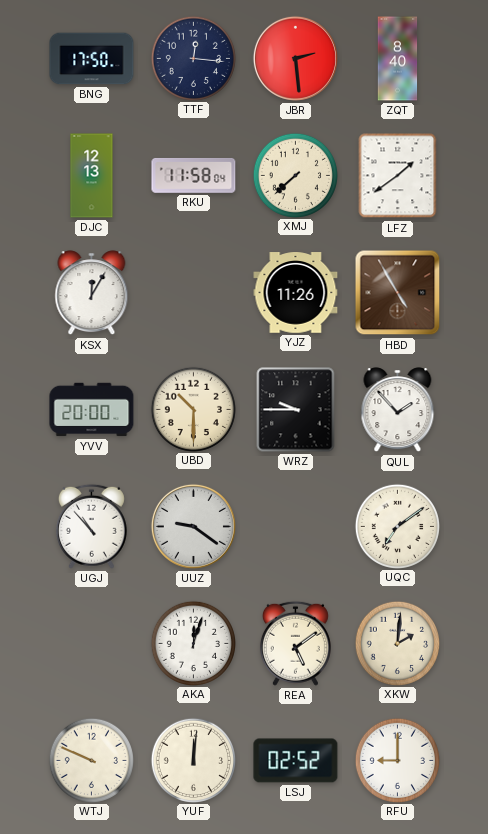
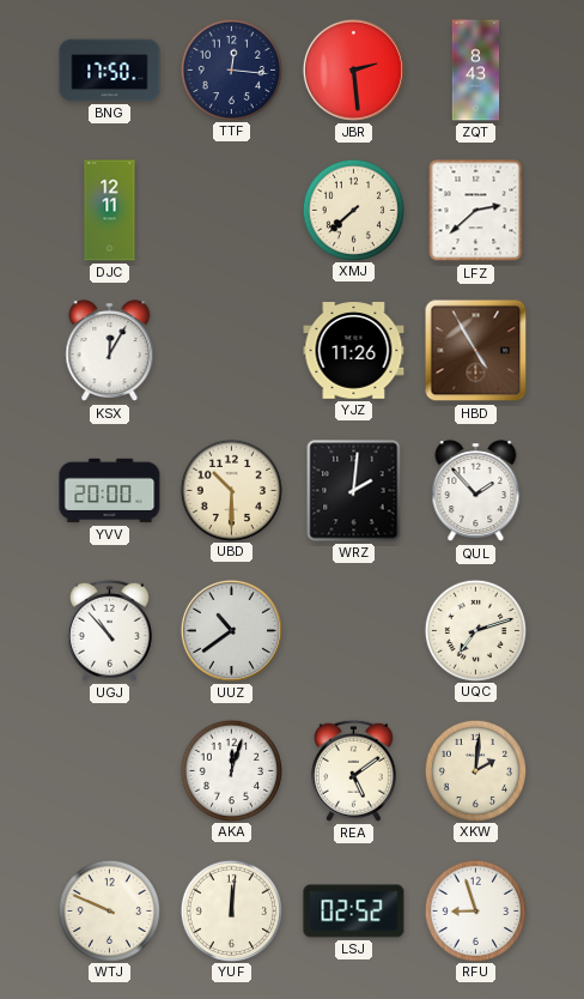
ZQT: 8:40 -> 8:43
DJC: 12:13 -> 12:11
RKU: 11:58 -> none
LFZ: 1:39 -> 2:38
WRZ: 9:45 -> 2:01
UUZ: 9:21 -> 10:39
UQC: 7:09 -> 7:12
RFU: 9:00 -> 8:57
